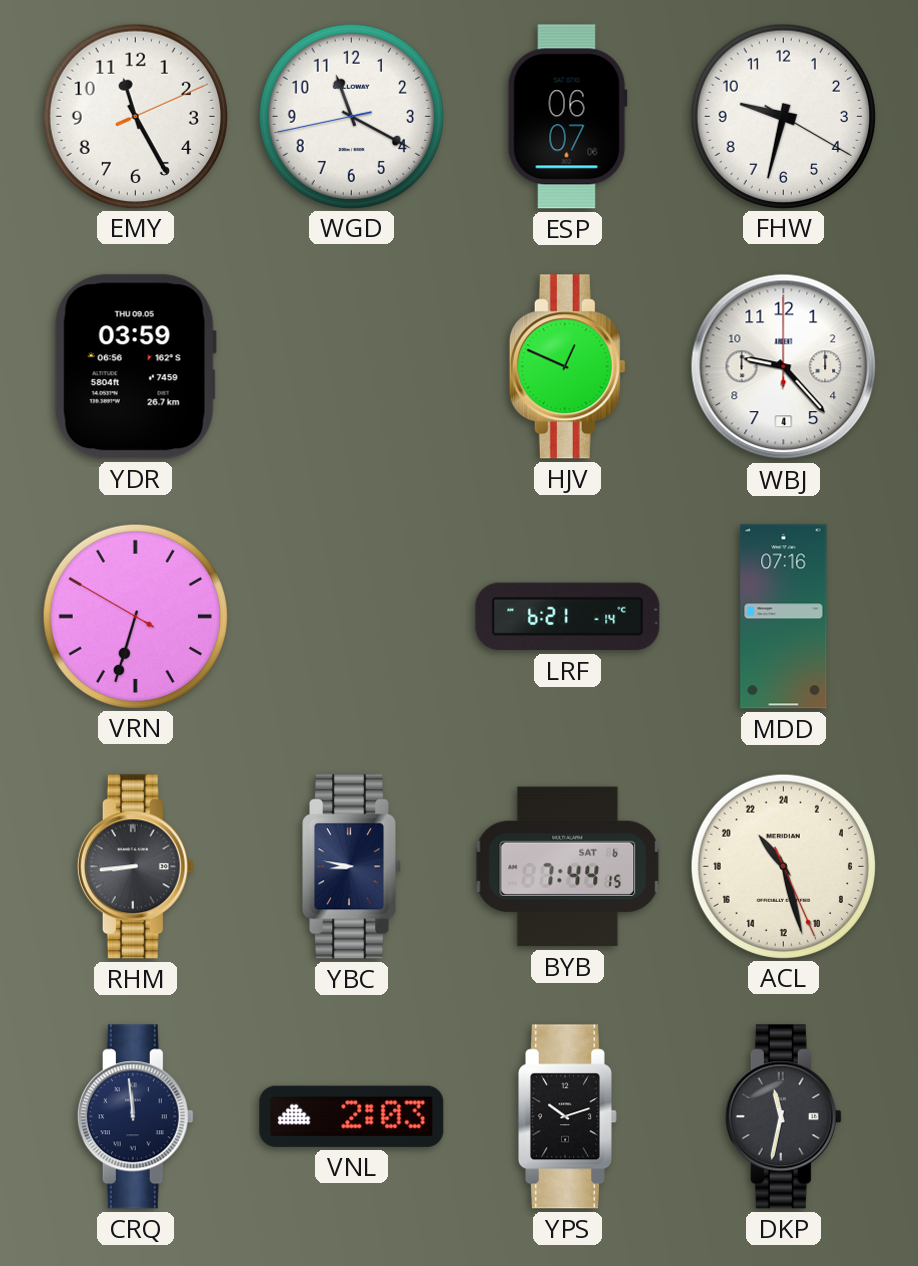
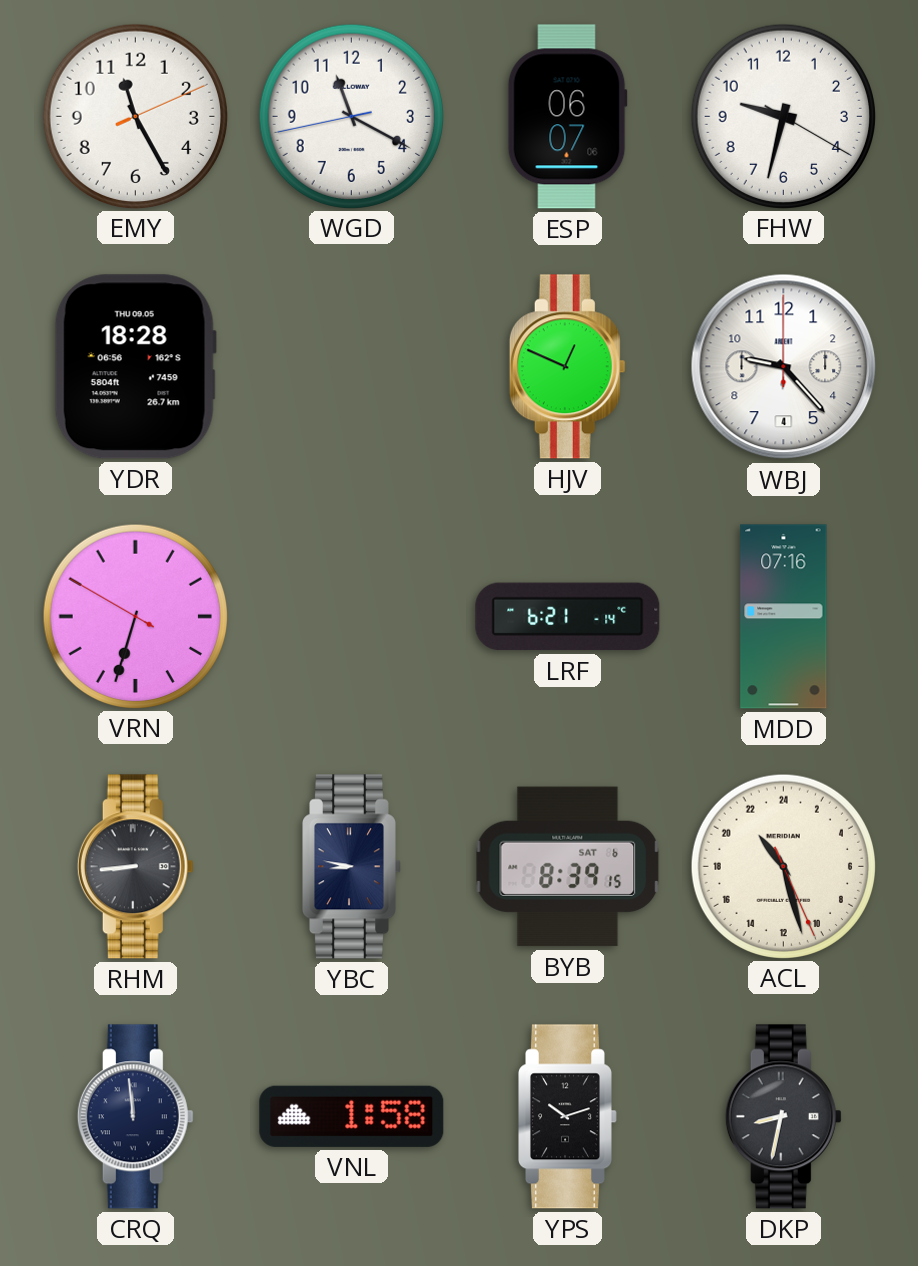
YDR: 03:59 -> 18:28
BYB: 7:44 -> 8:39
VNL: 2:03 -> 1:58
DKP: 11:32 -> 8:32
